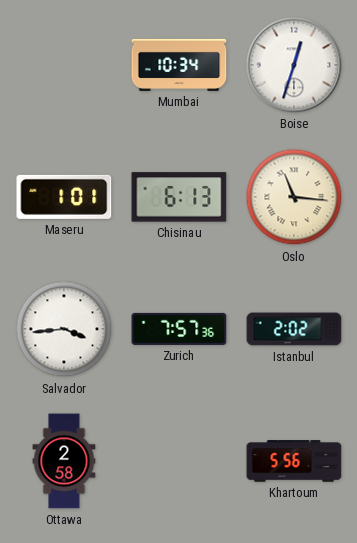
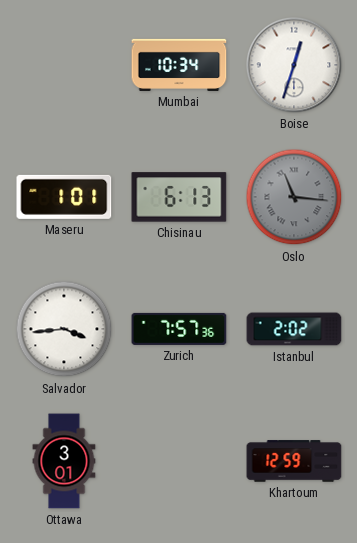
Oslo dial: cream -> grey
Ottawa: 2:58 -> 3:01
Khartoum: 5:56 -> 12:59
